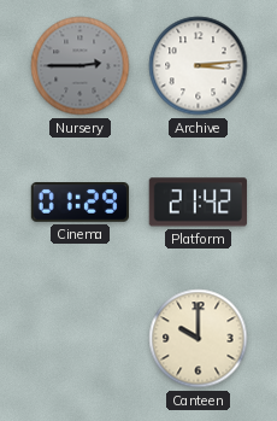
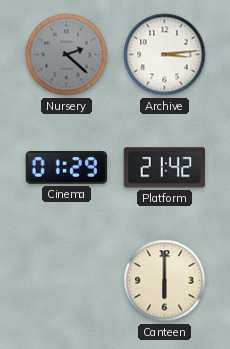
Nursery: 2:45 -> 2:22
Canteen: 10:00 -> 6:00
